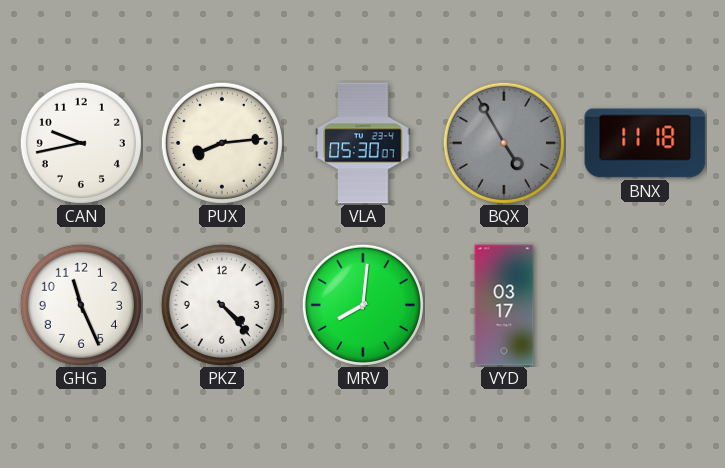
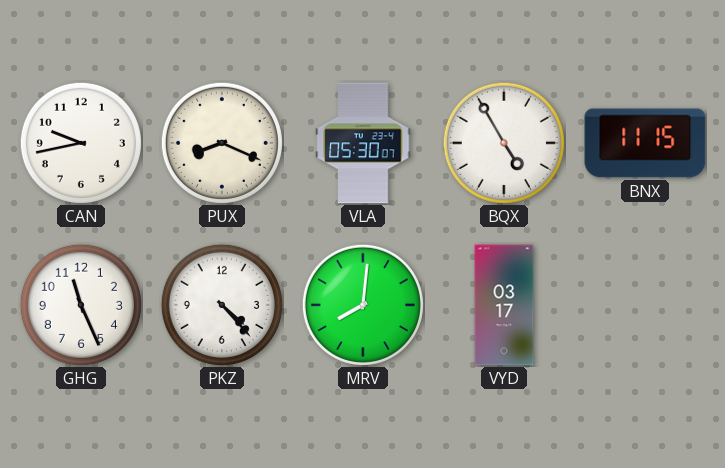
PUX: 8:14 -> 8:19
BQX dial: grey -> white
BNX: 11:18 -> 11:15
